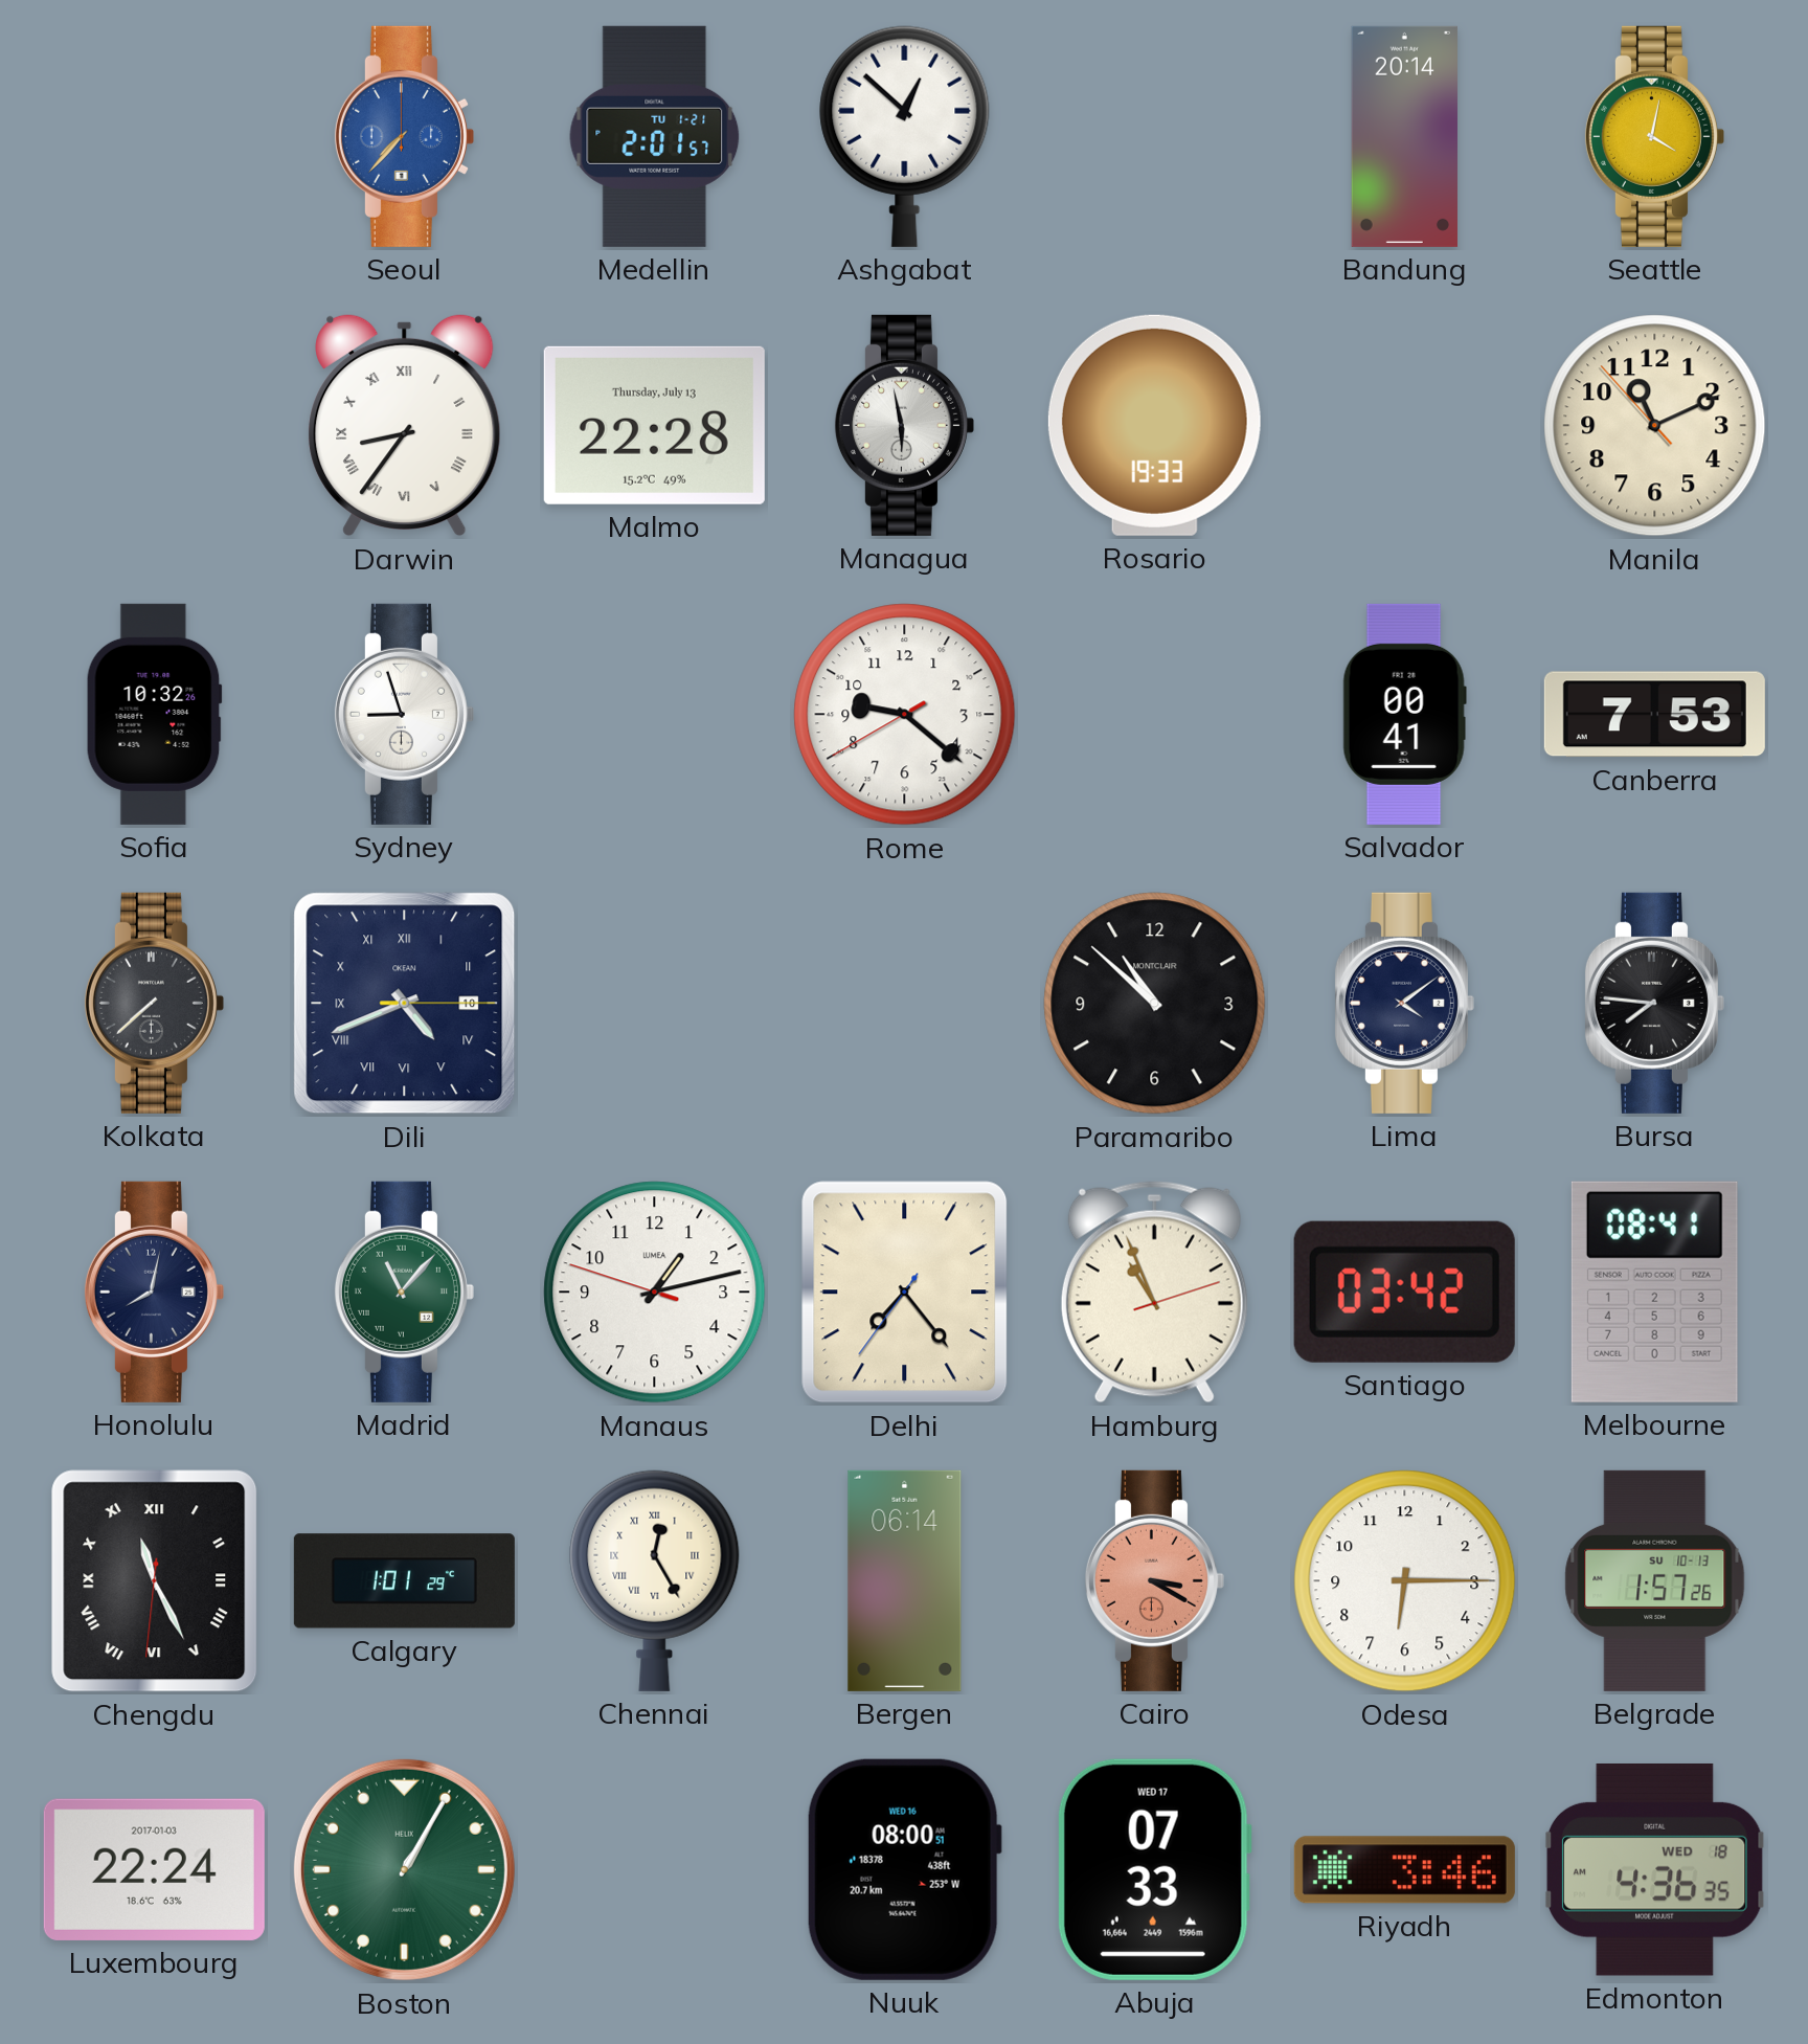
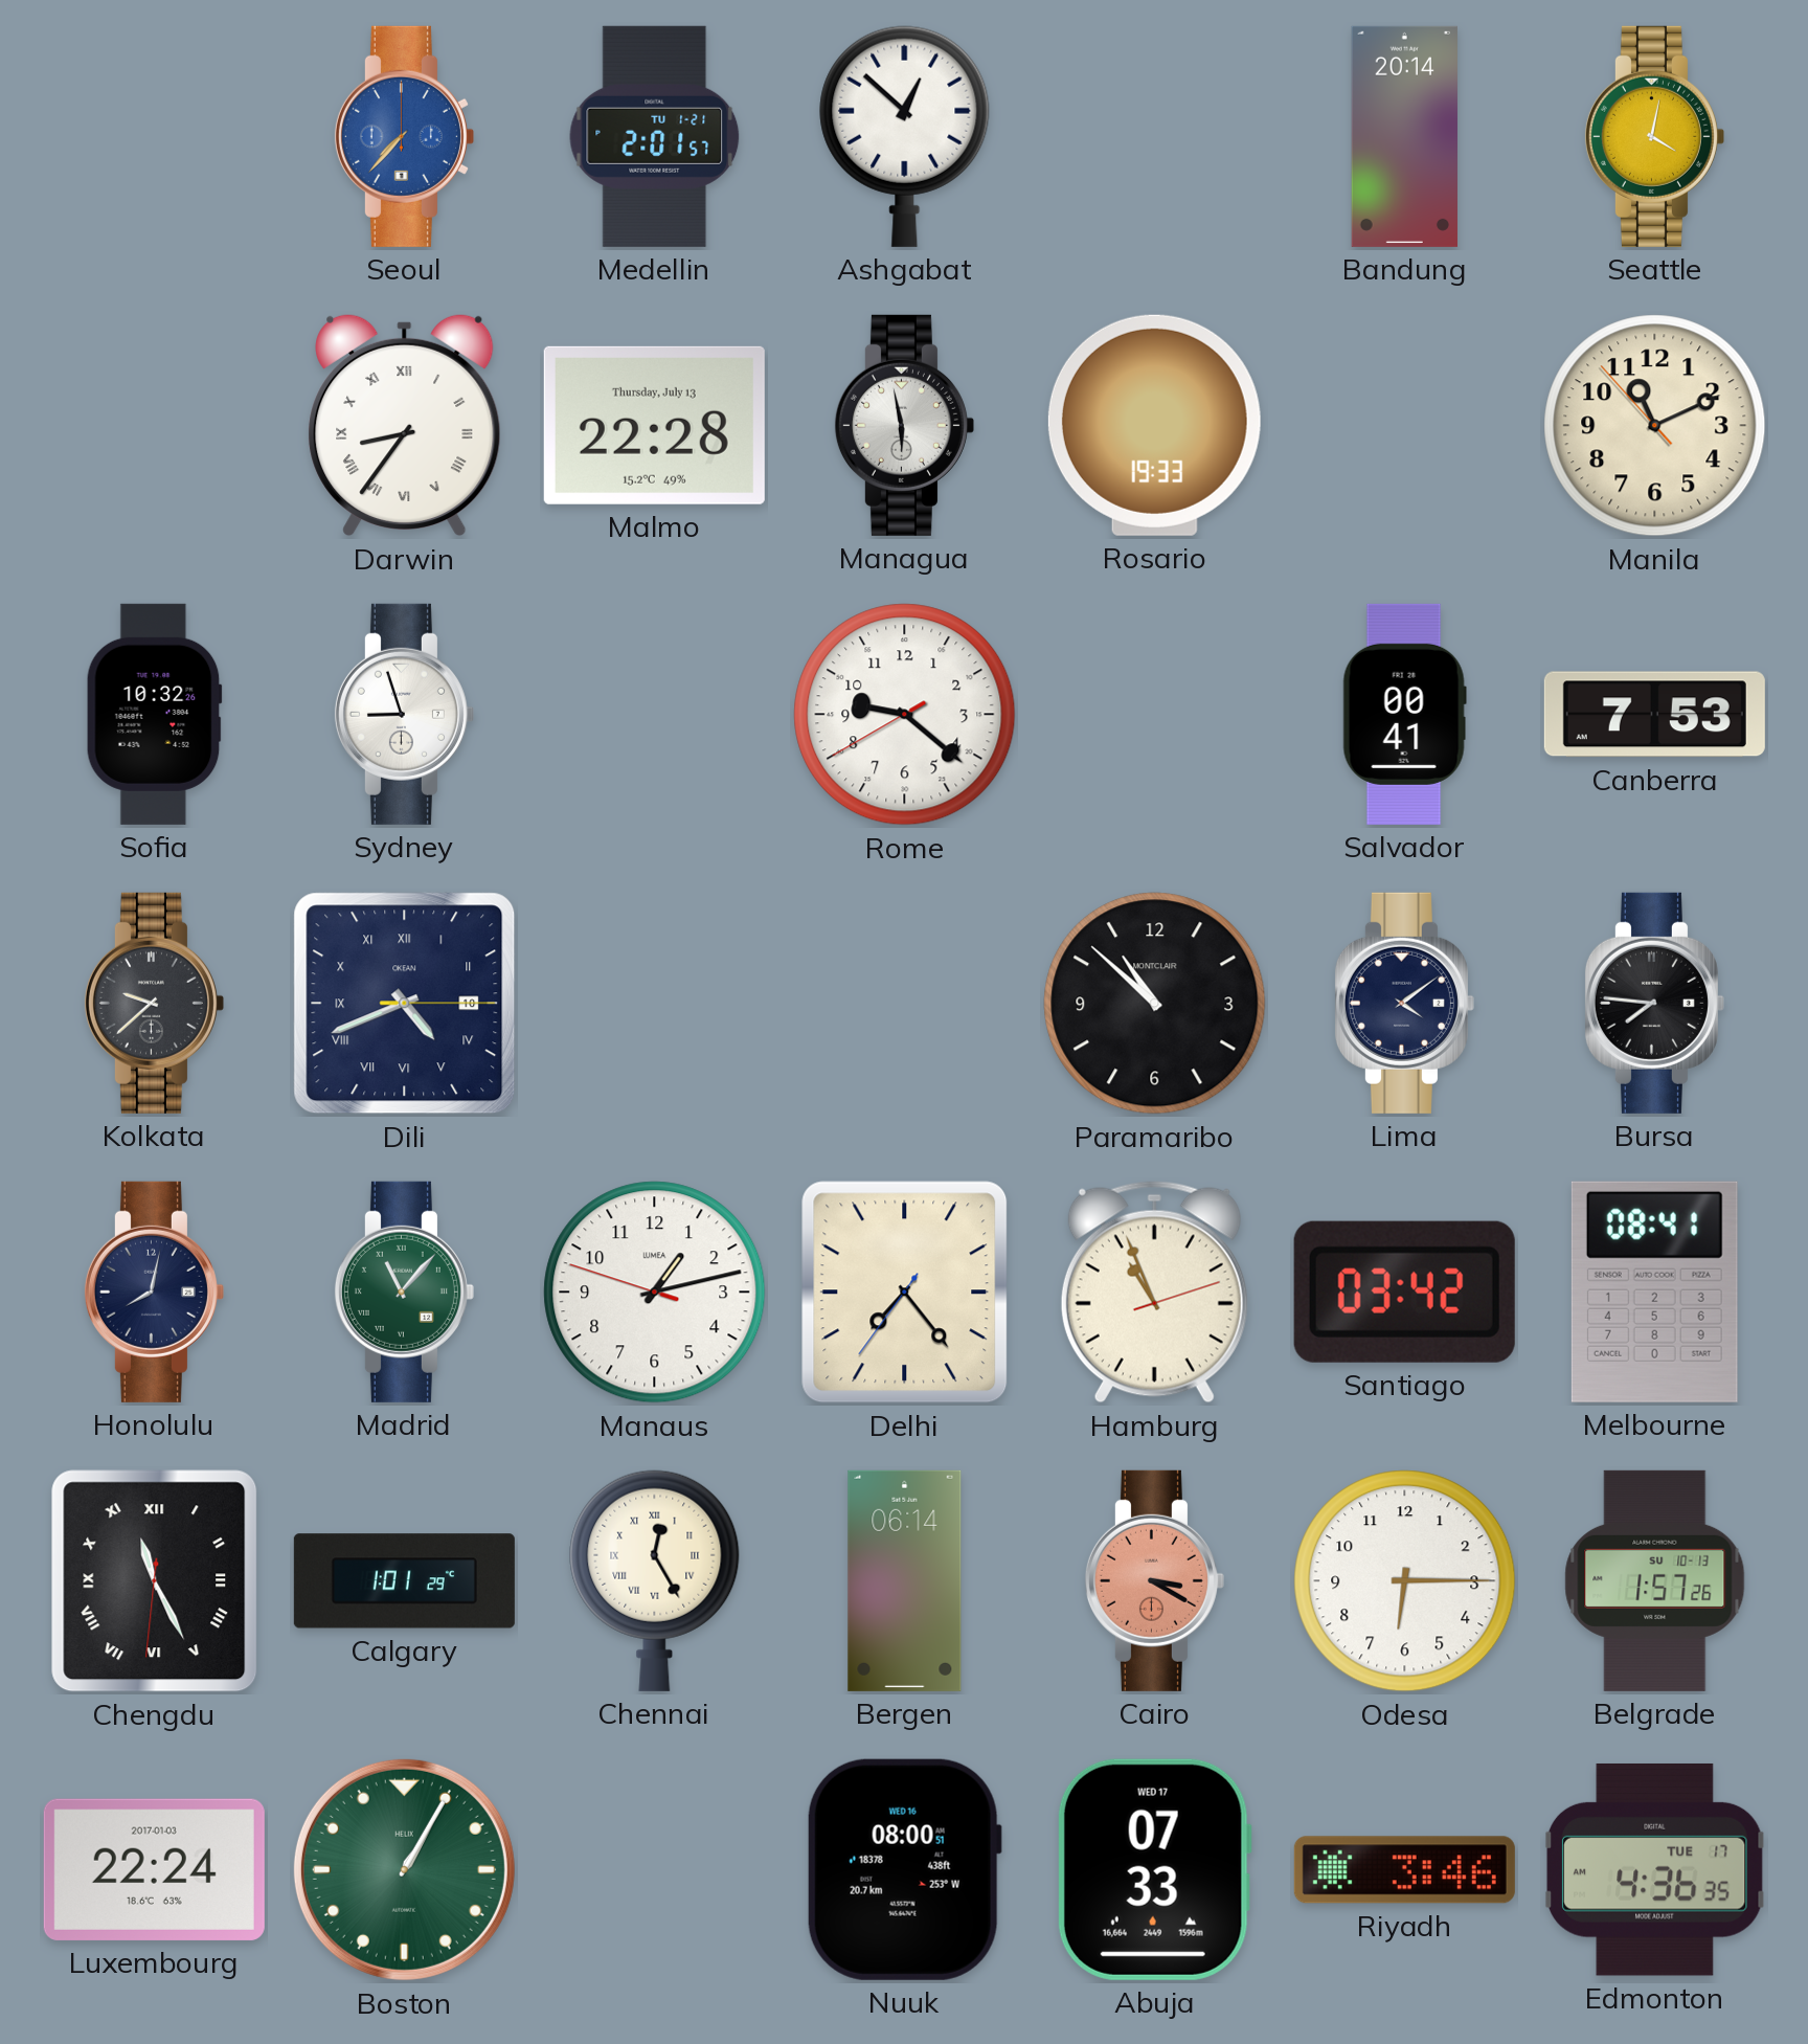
Kolkata: 7:38 -> 9:38
Edmonton date: WED 18 -> TUE 17
